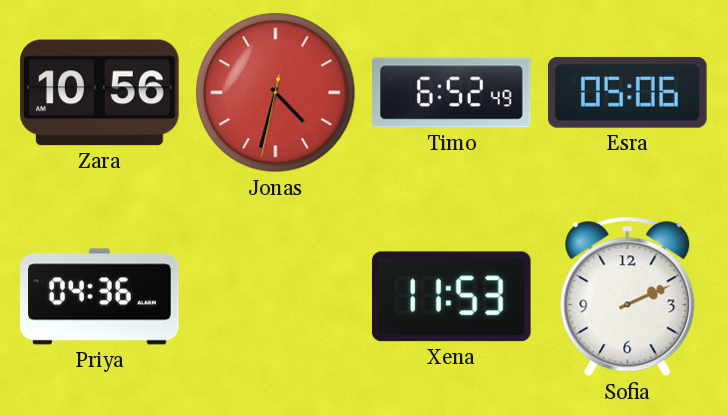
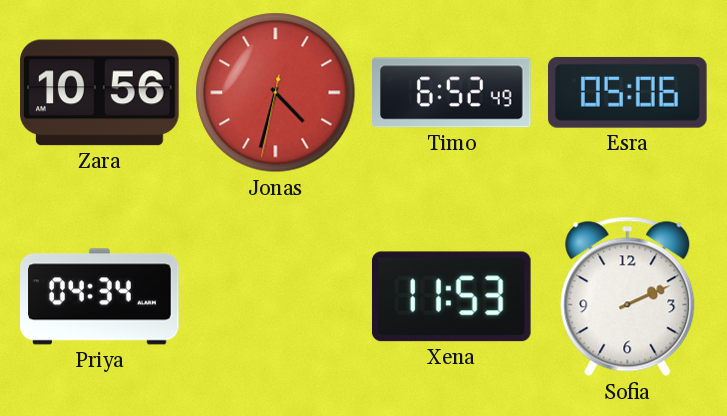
Priya: 04:36 -> 04:34
